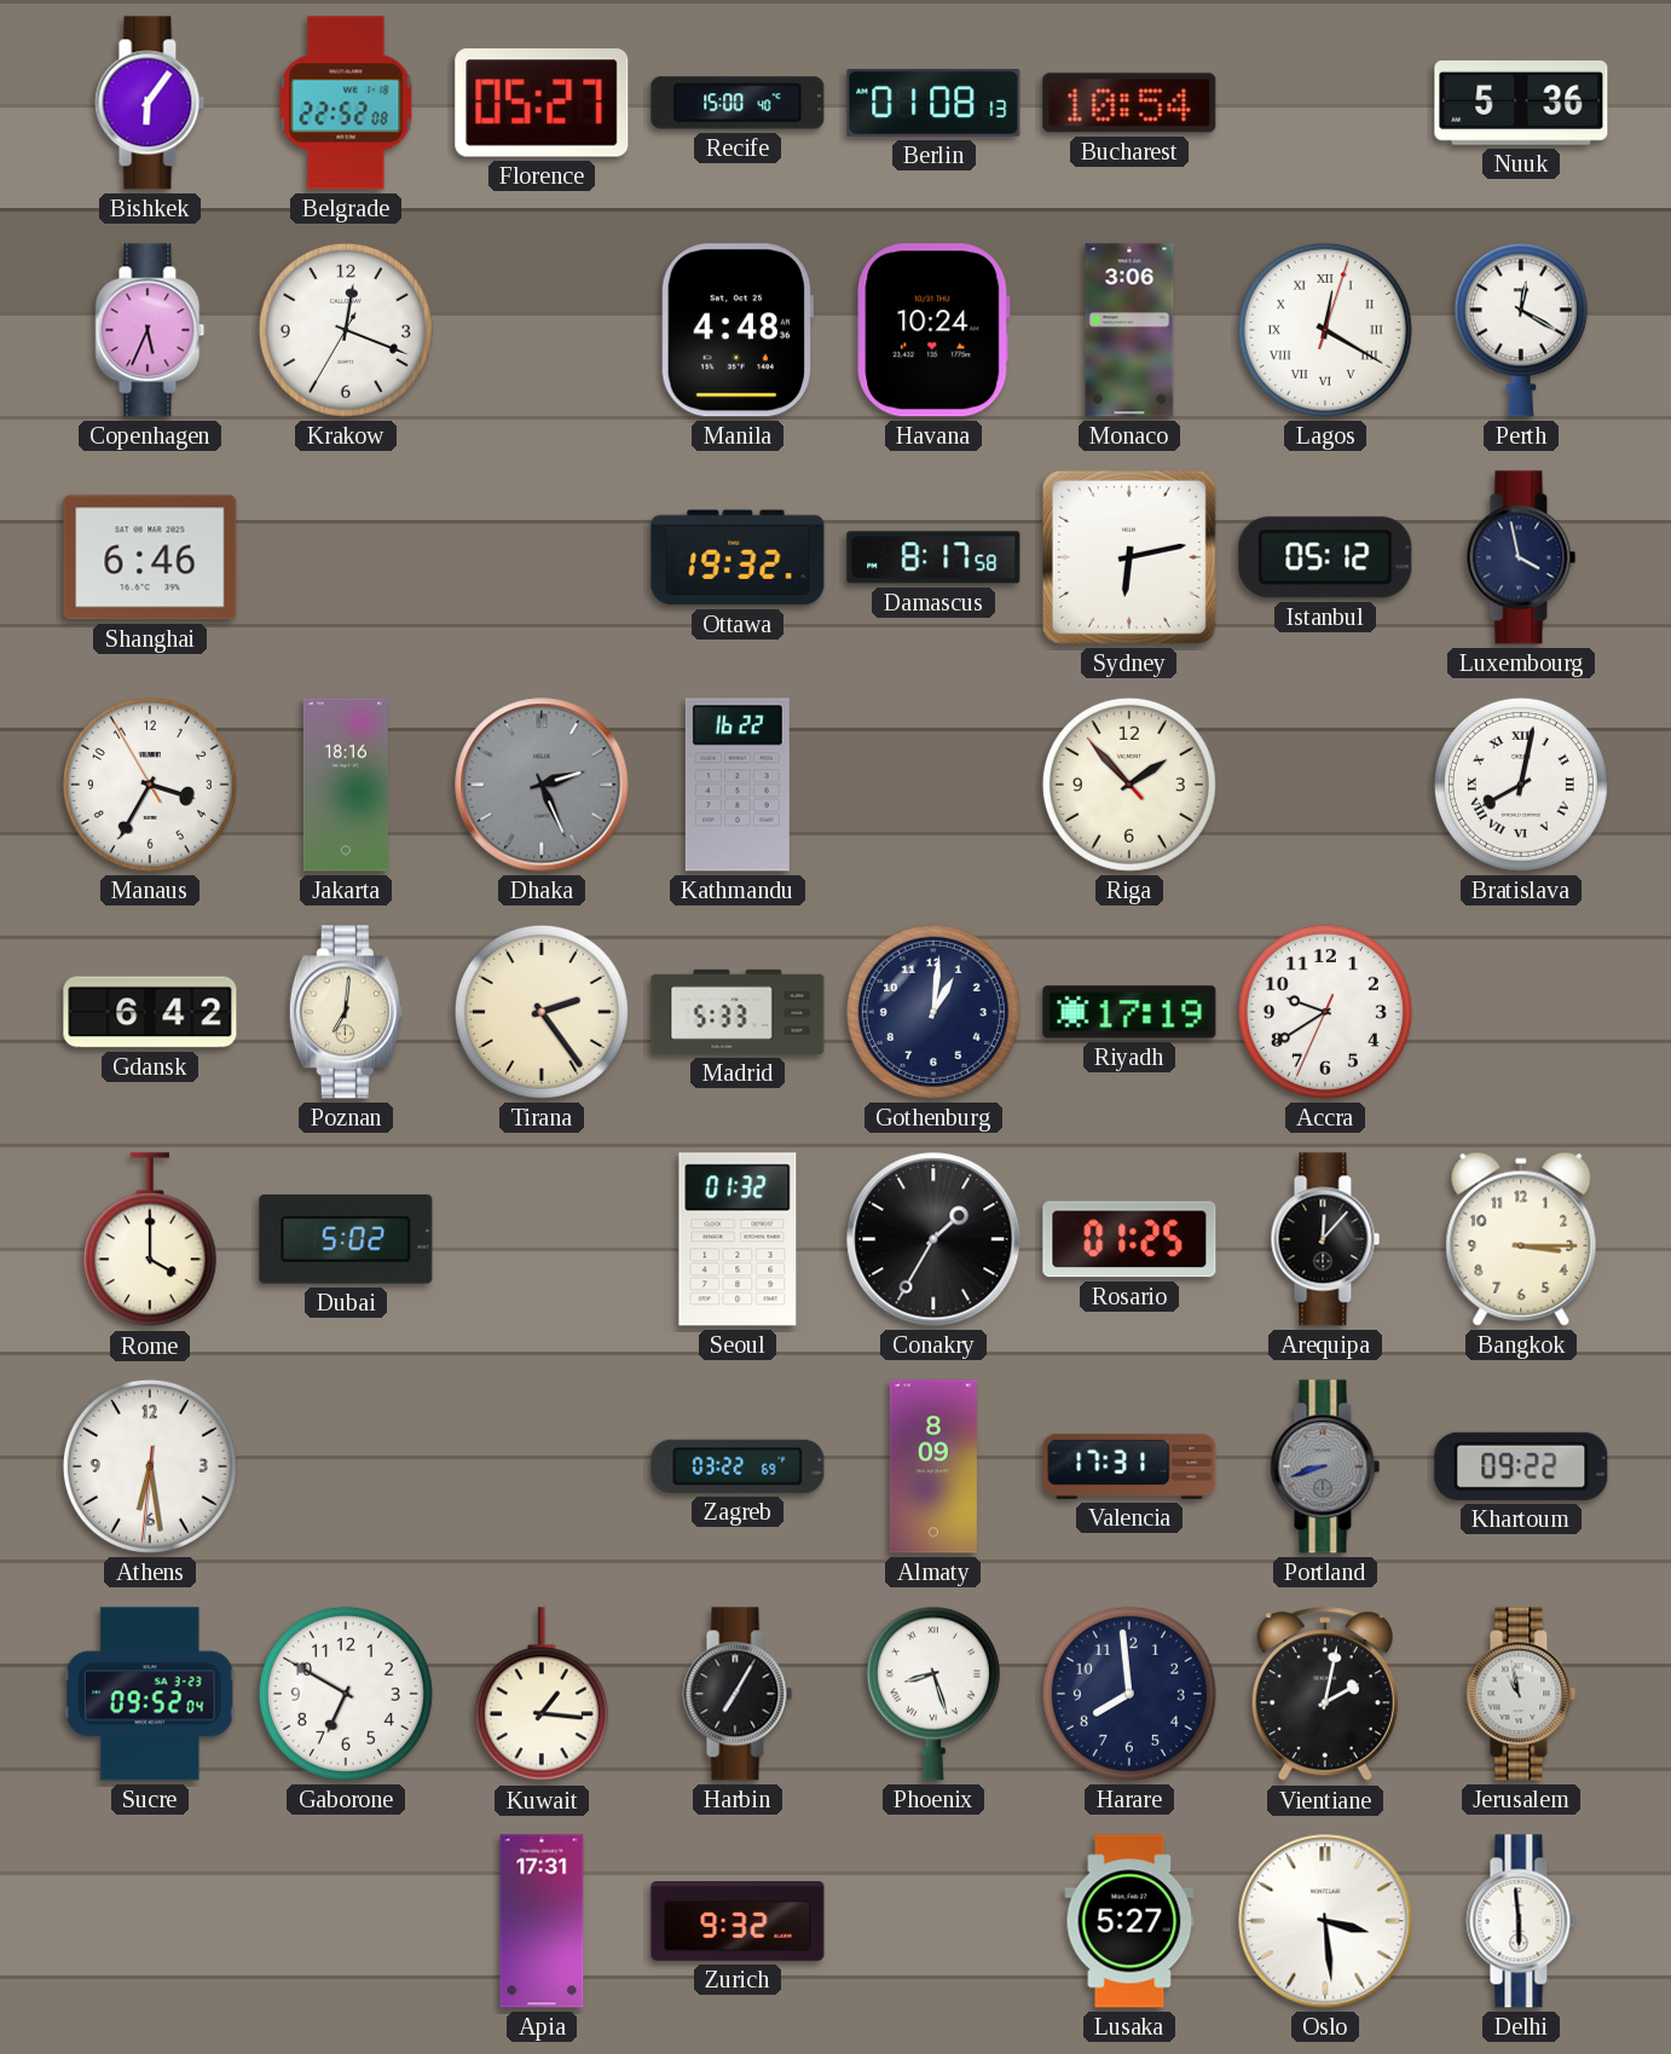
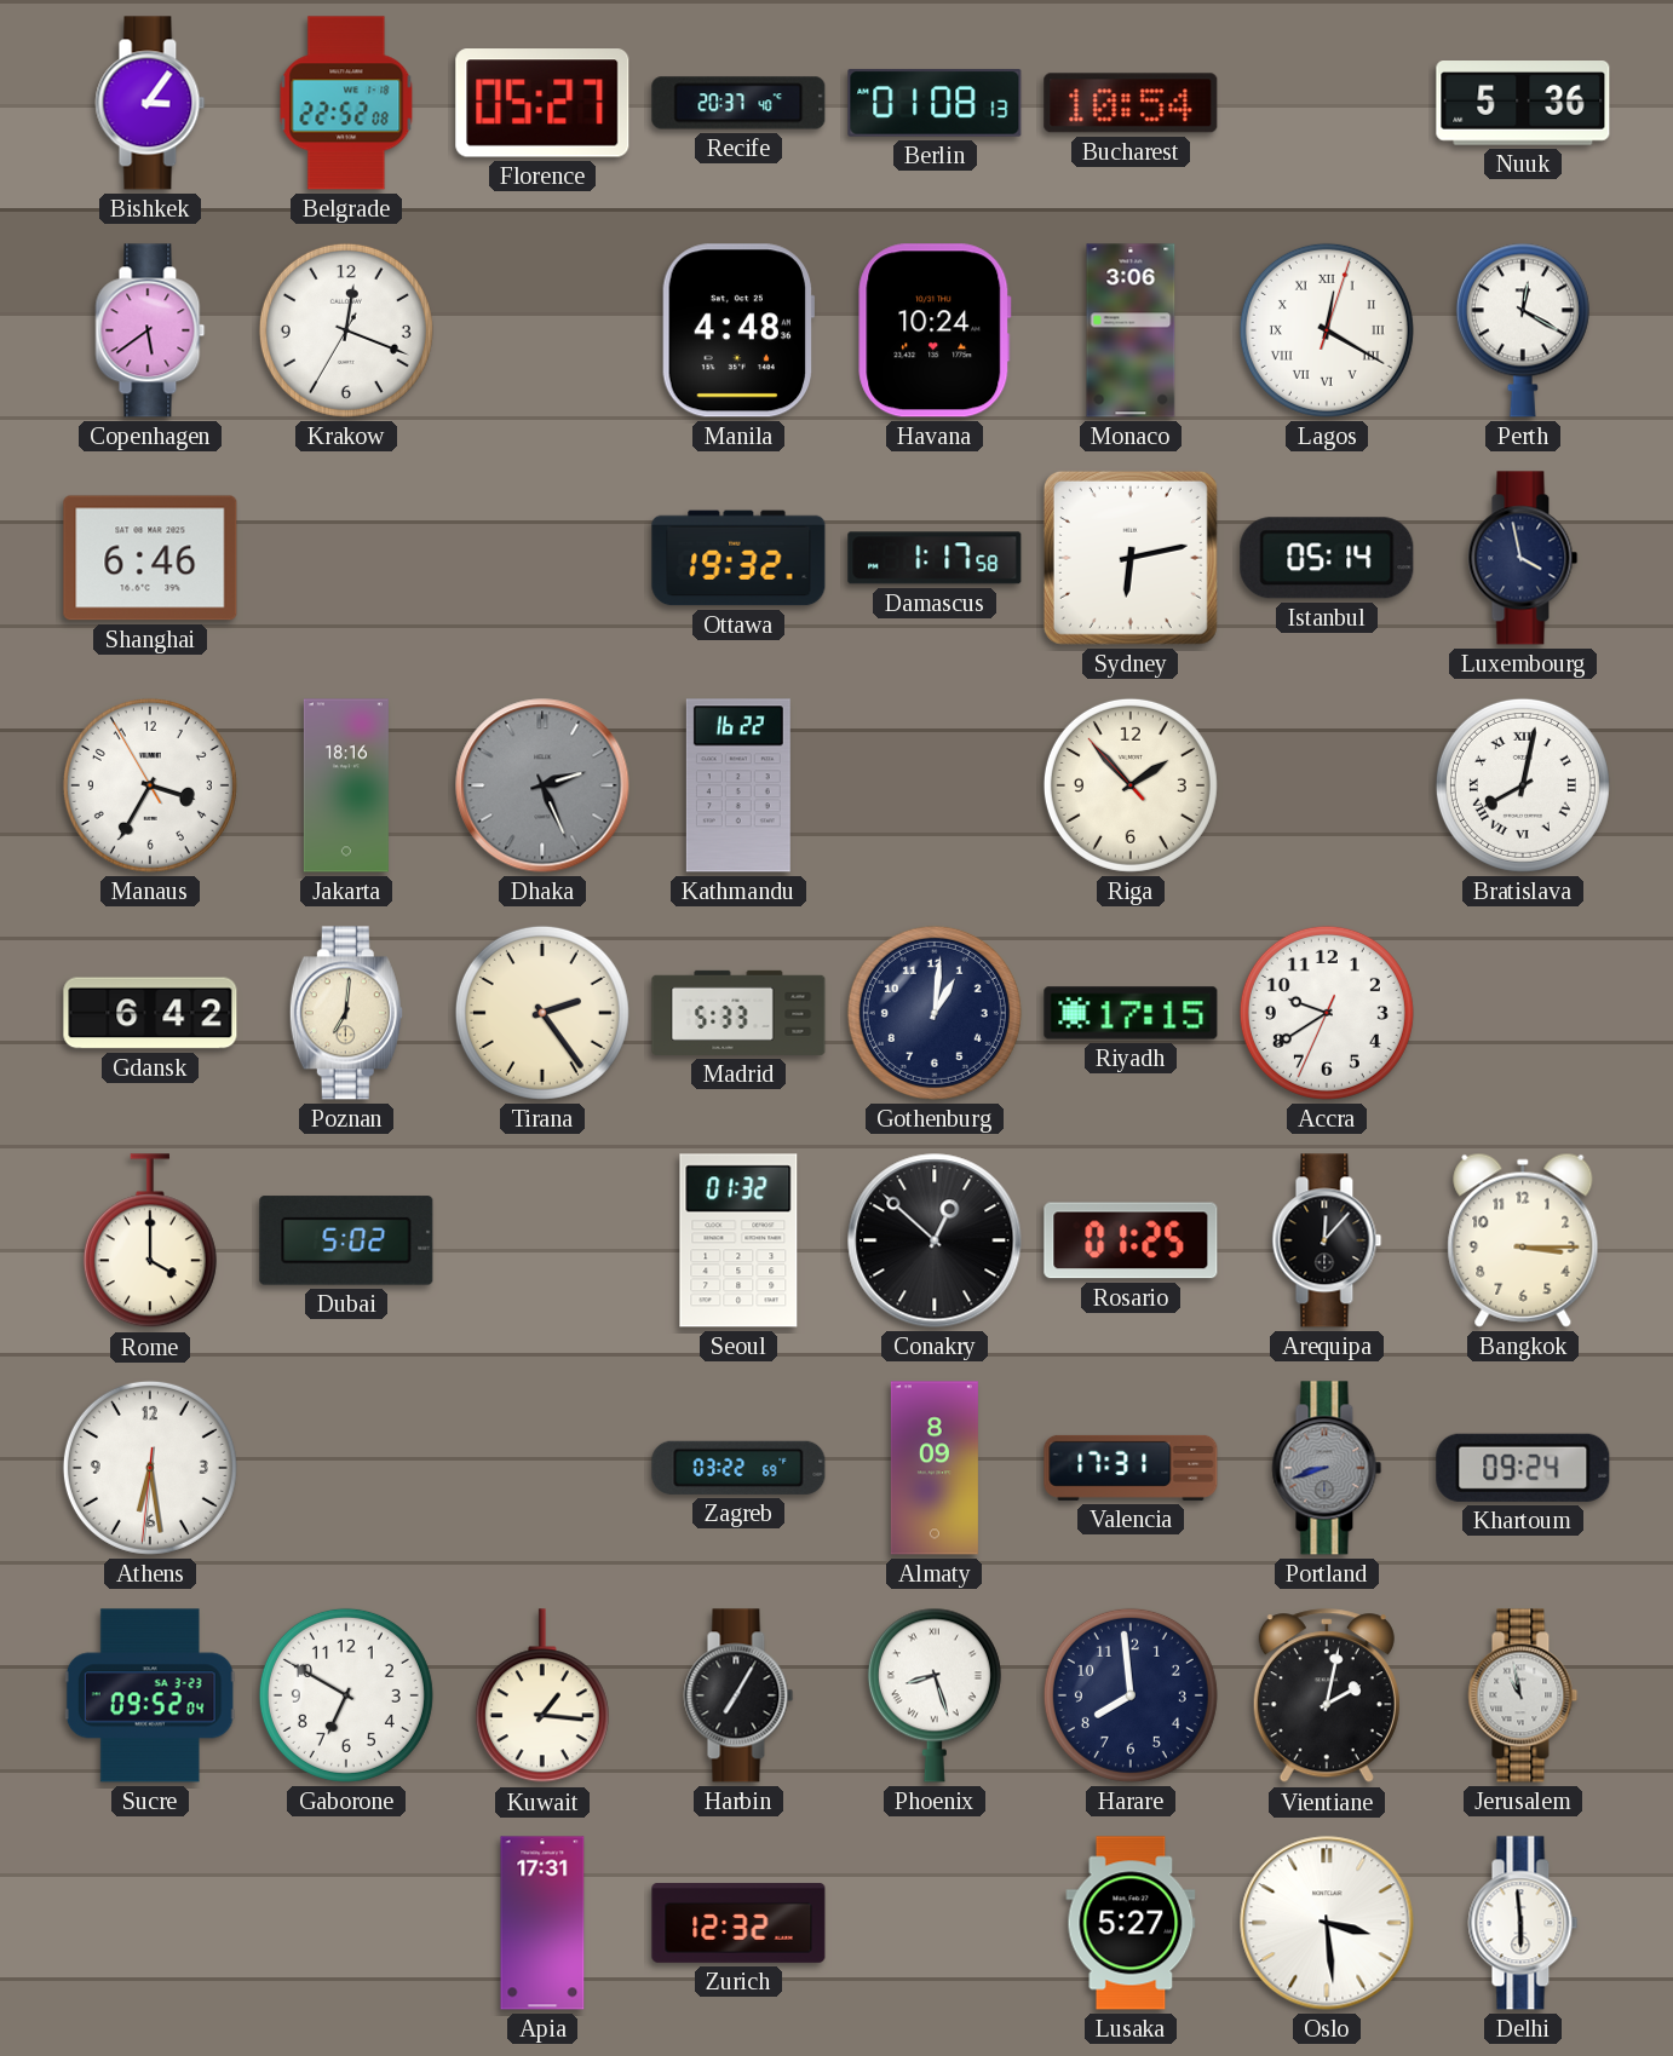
Bishkek: 6:06 -> 3:06
Recife: 15:00 -> 20:37
Copenhagen: 5:34 -> 5:39
Damascus: 8:17 -> 1:17
Istanbul: 05:12 -> 05:14
Riyadh: 17:19 -> 17:15
Conakry: 1:35 -> 12:52
Khartoum: 09:22 -> 09:24
Zurich: 9:32 -> 12:32
